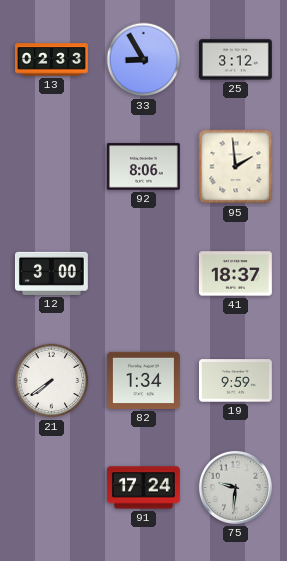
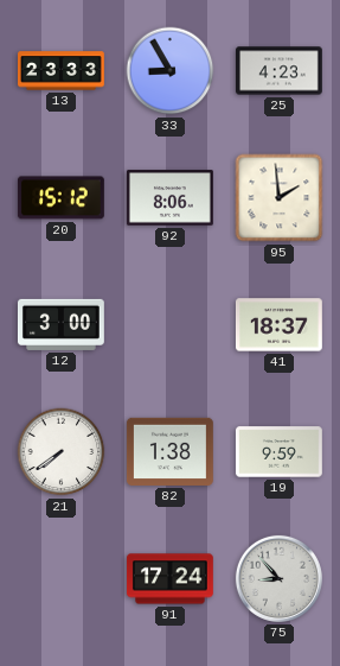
13: 02:33 -> 23:33
25: 3:12 -> 4:23
20: none -> 15:12
82: 1:34 -> 1:38
75: 9:31 -> 8:53
